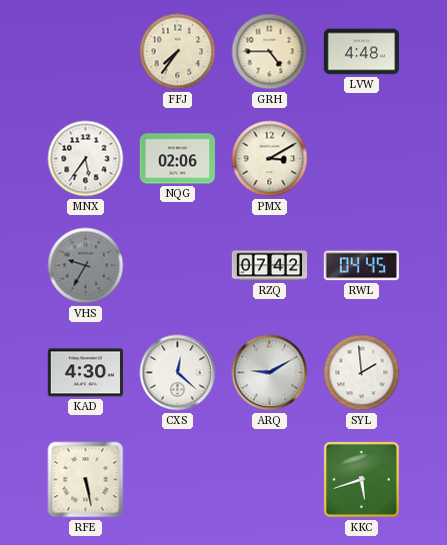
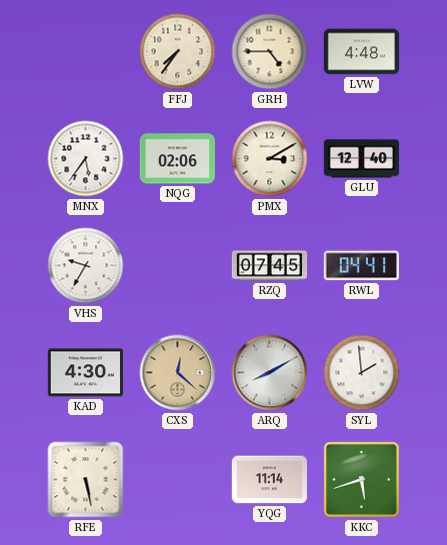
GLU: none -> 12:40
VHS dial: grey -> white
RZQ: 07:42 -> 07:45
RWL: 04:45 -> 04:41
CXS dial: white -> champagne
ARQ: 9:10 -> 8:10
YQG: none -> 11:14
